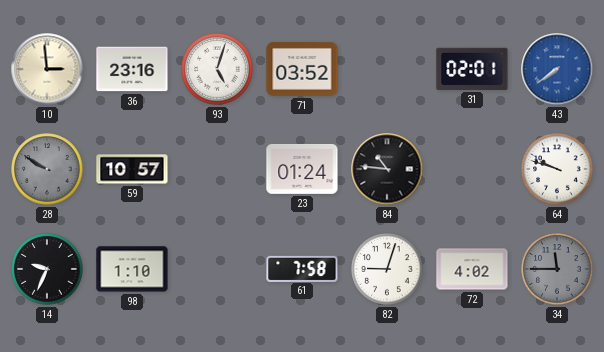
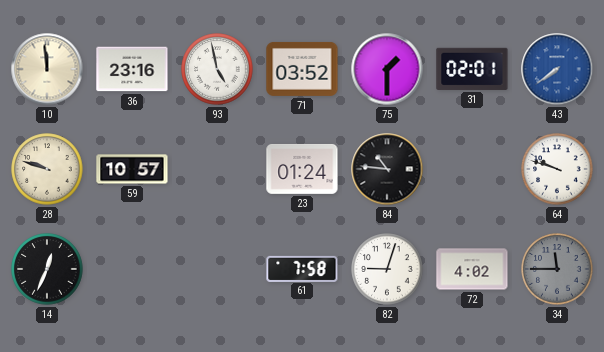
10: 2:59 -> 11:59
93: 5:03 -> 4:58
75: none -> 1:30
28: 9:50 -> 9:48
28 dial: grey -> cream
14: 9:34 -> 12:34
98: 1:10 -> none
